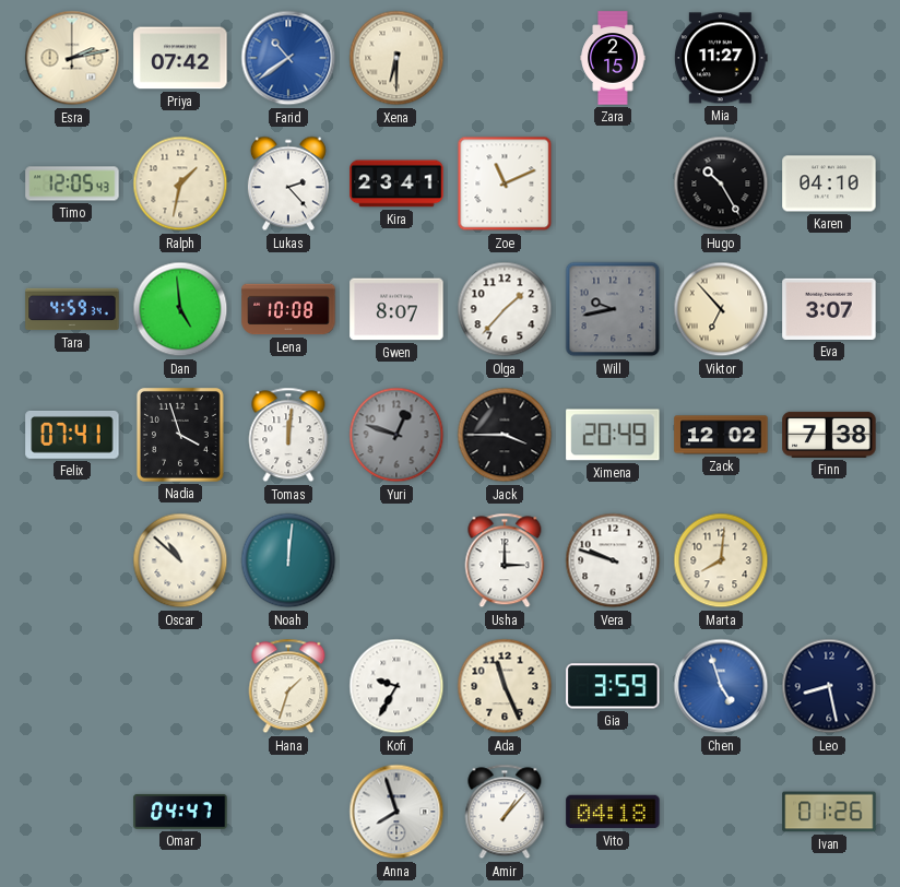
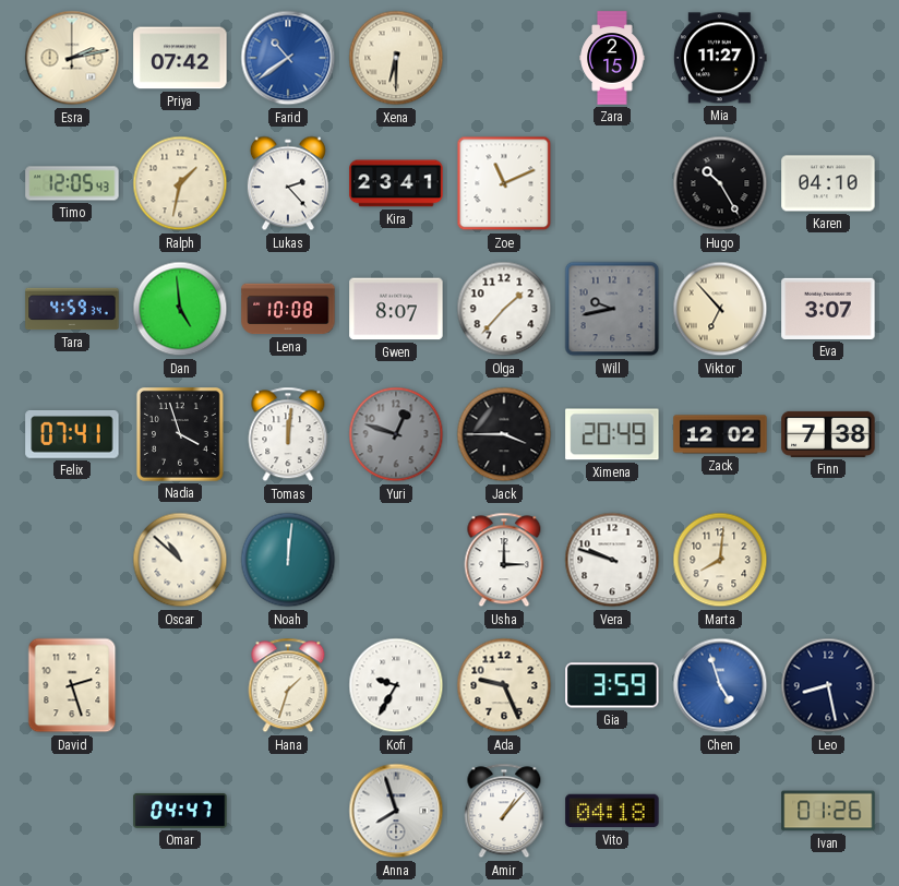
David: none -> 2:27
Ada: 11:26 -> 9:26
